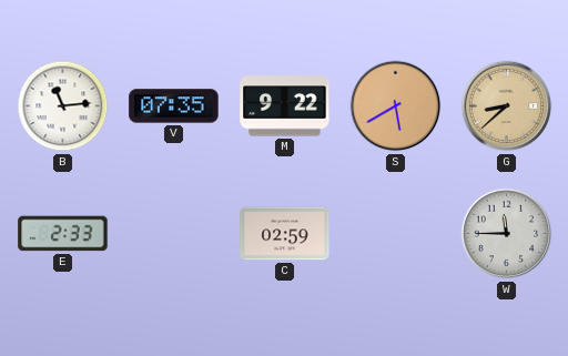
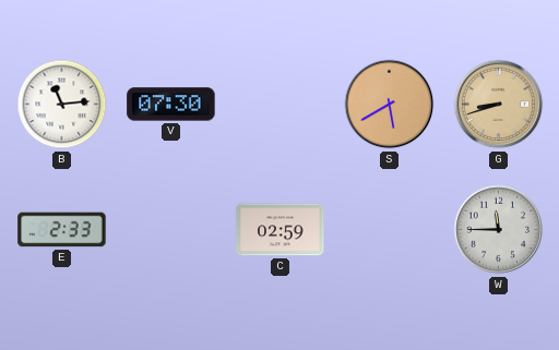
V: 07:35 -> 07:30
M: 9:22 -> none
G: 8:38 -> 8:42
